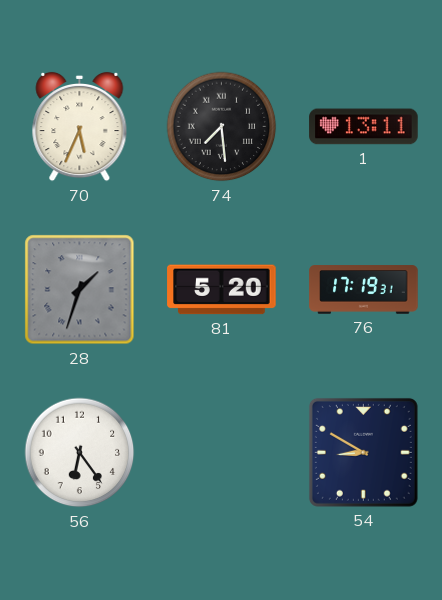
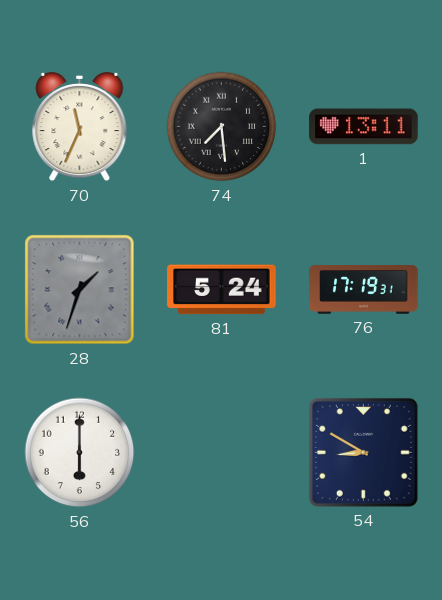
70: 5:34 -> 11:34
81: 5:20 -> 5:24
56: 6:24 -> 6:00
